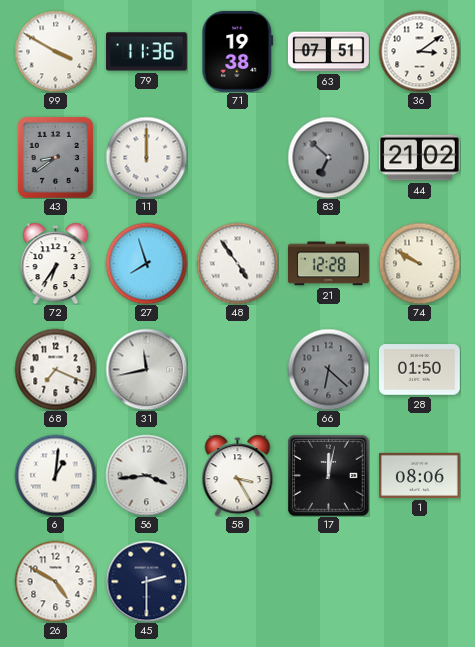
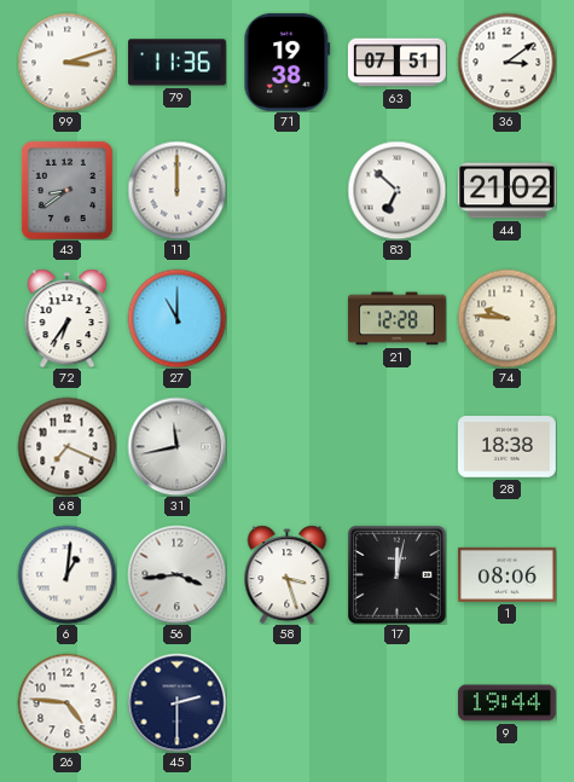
99: 3:50 -> 3:12
83 dial: grey -> white
27: 7:57 -> 11:00
48: 4:54 -> none
74: 9:50 -> 9:46
66: 6:22 -> none
28: 01:50 -> 18:38
58: 3:25 -> 3:27
26: 4:50 -> 4:46
9: none -> 19:44
